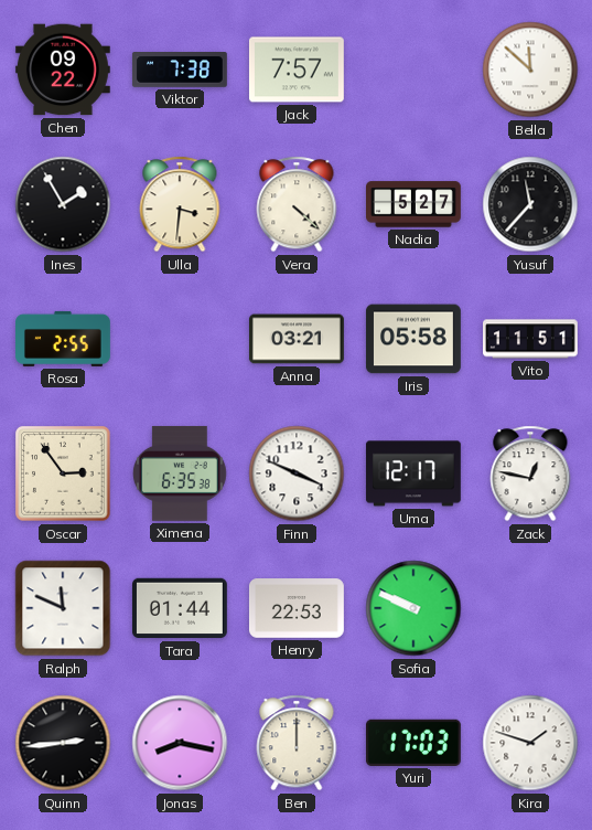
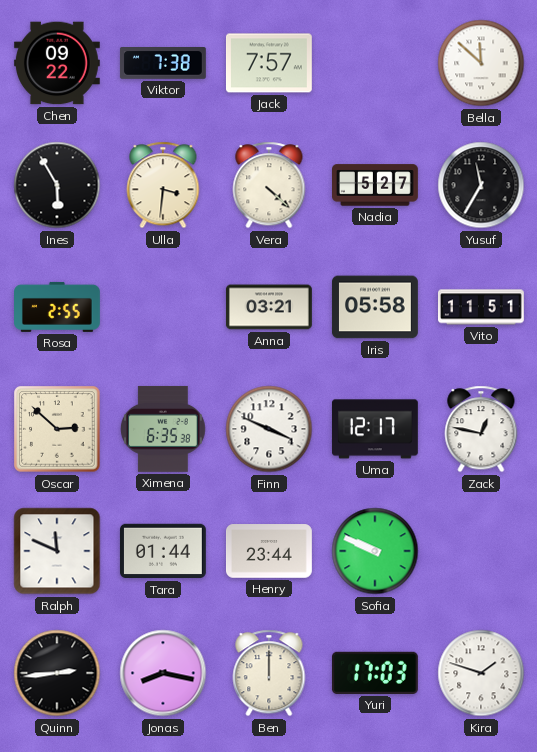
Ines: 1:55 -> 5:55
Yusuf: 11:37 -> 11:35
Oscar: 2:54 -> 2:52
Henry: 22:53 -> 23:44
